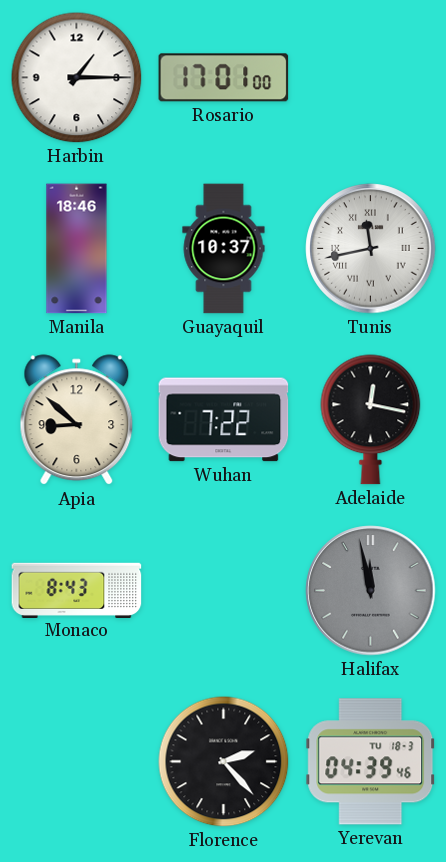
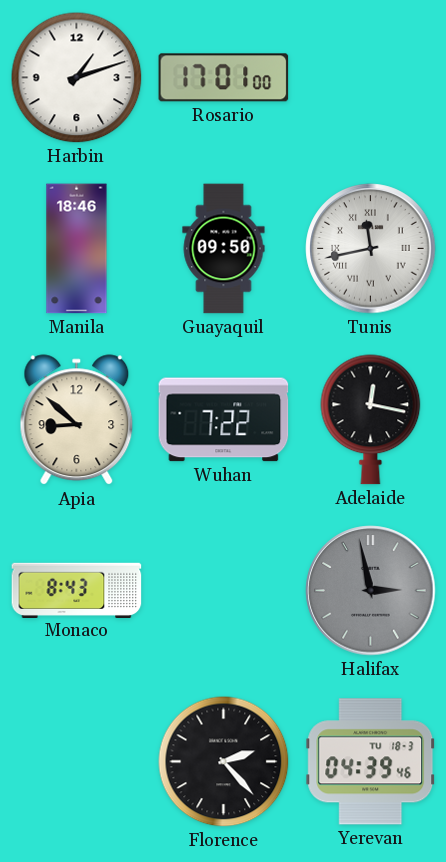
Harbin: 1:15 -> 1:12
Guayaquil: 10:37 -> 09:50
Halifax: 11:58 -> 2:58
